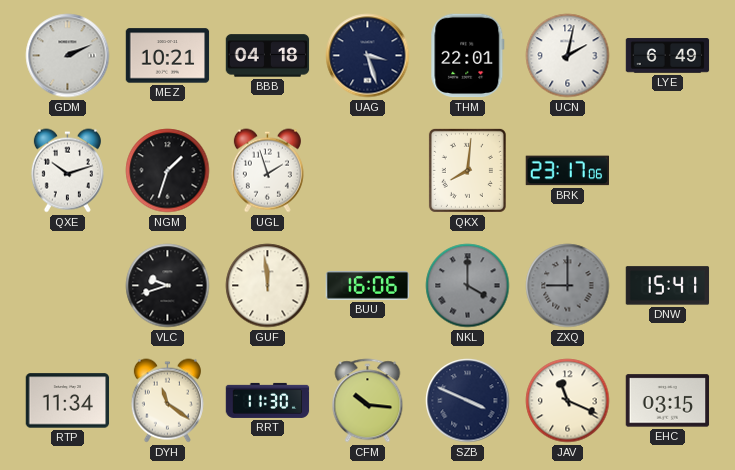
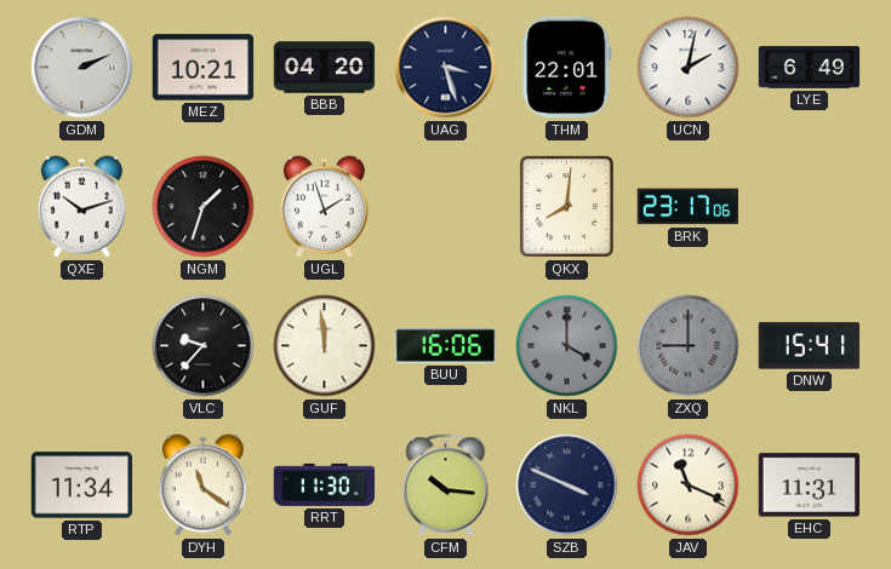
BBB: 04:18 -> 04:20
VLC: 9:42 -> 9:37
EHC: 03:15 -> 11:31
